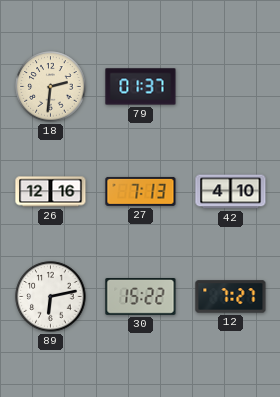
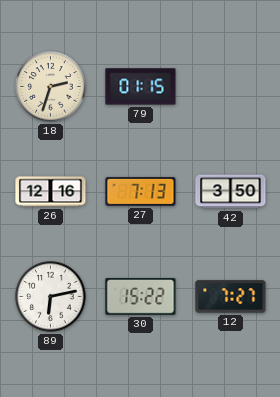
18: 2:31 -> 2:33
79: 01:37 -> 01:15
42: 4:10 -> 3:50
